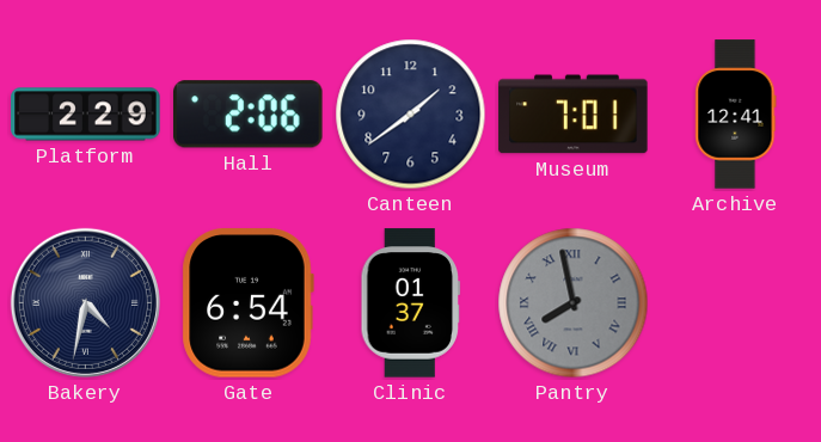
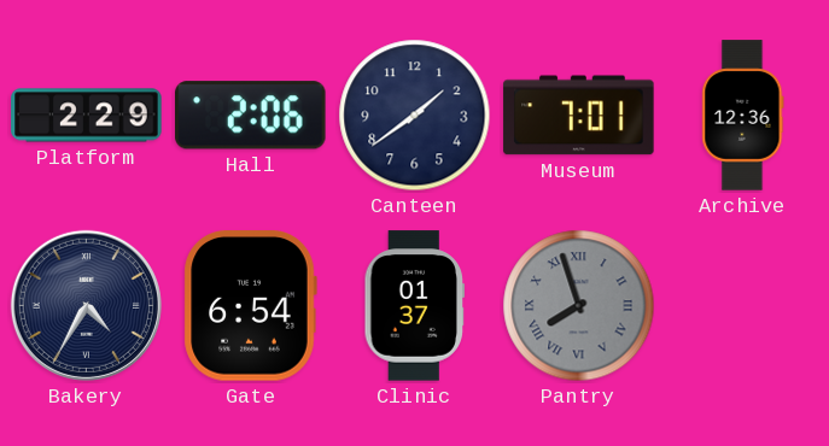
Archive: 12:41 -> 12:36
Bakery: 4:32 -> 4:35
Pantry: 7:58 -> 7:57
